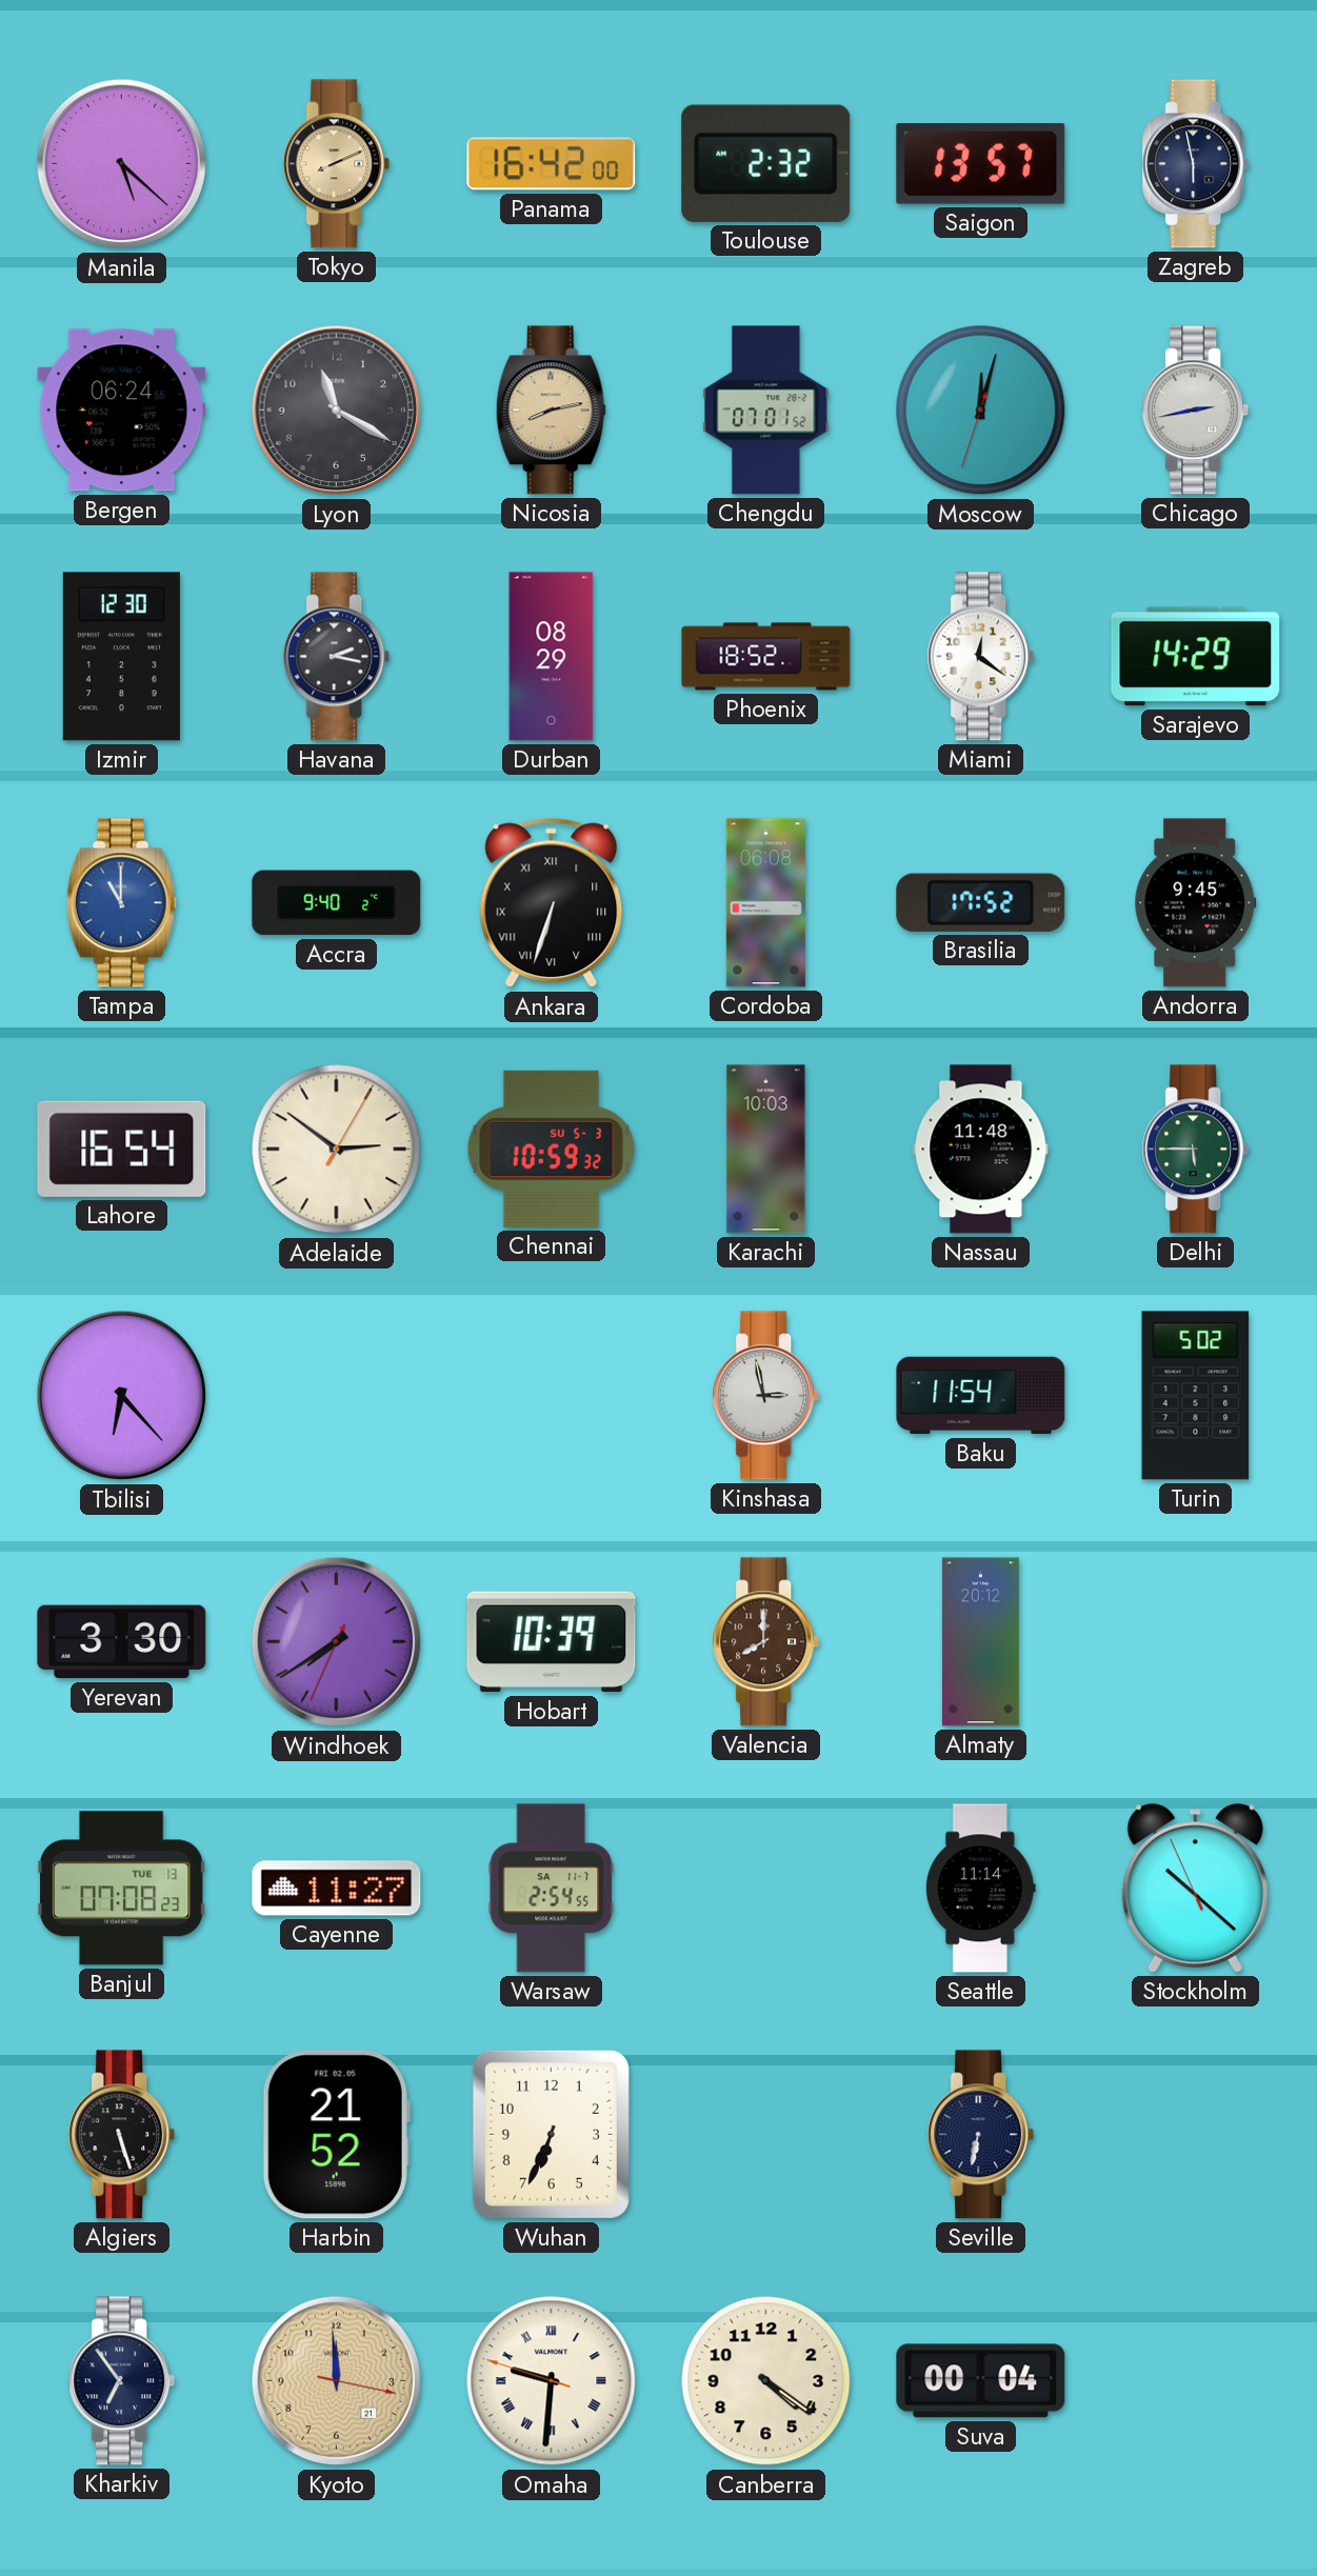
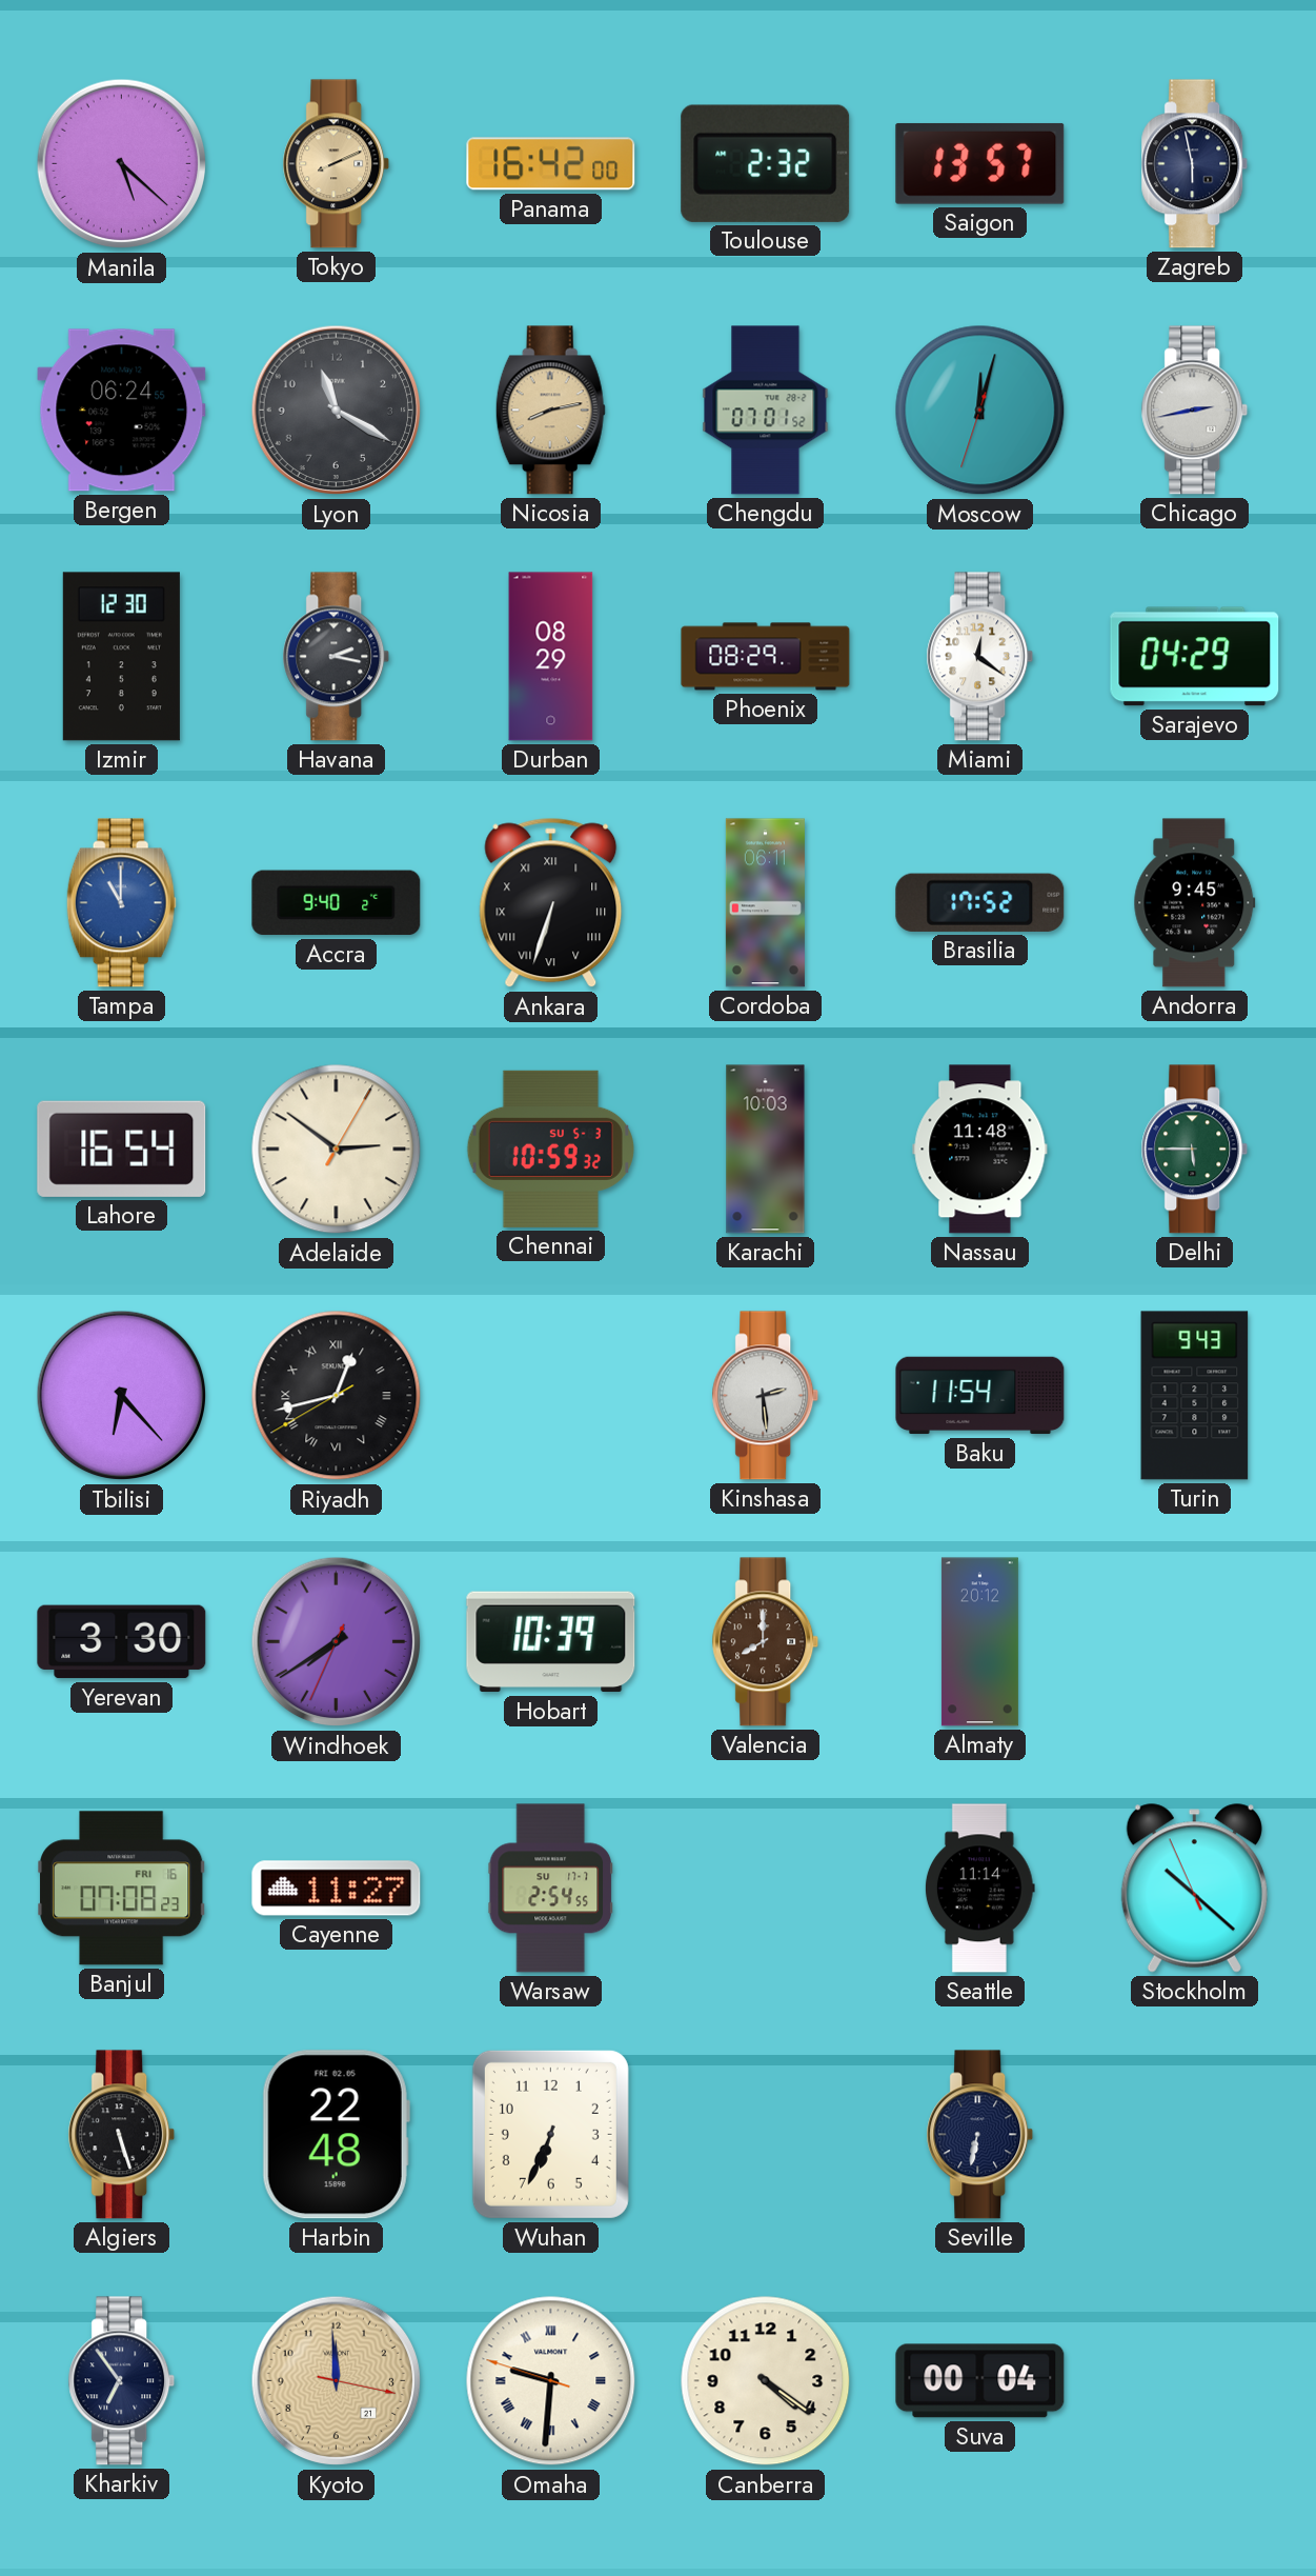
Phoenix: 18:52 -> 08:29
Sarajevo: 14:29 -> 04:29
Cordoba: 06:08 -> 06:11
Riyadh: none -> 12:42
Kinshasa: 2:58 -> 2:29
Turin: 5:02 -> 9:43
Banjul date: TUE 13 -> FRI 16
Warsaw date: SA 11-7 -> SU 17-7
Harbin: 21:52 -> 22:48
